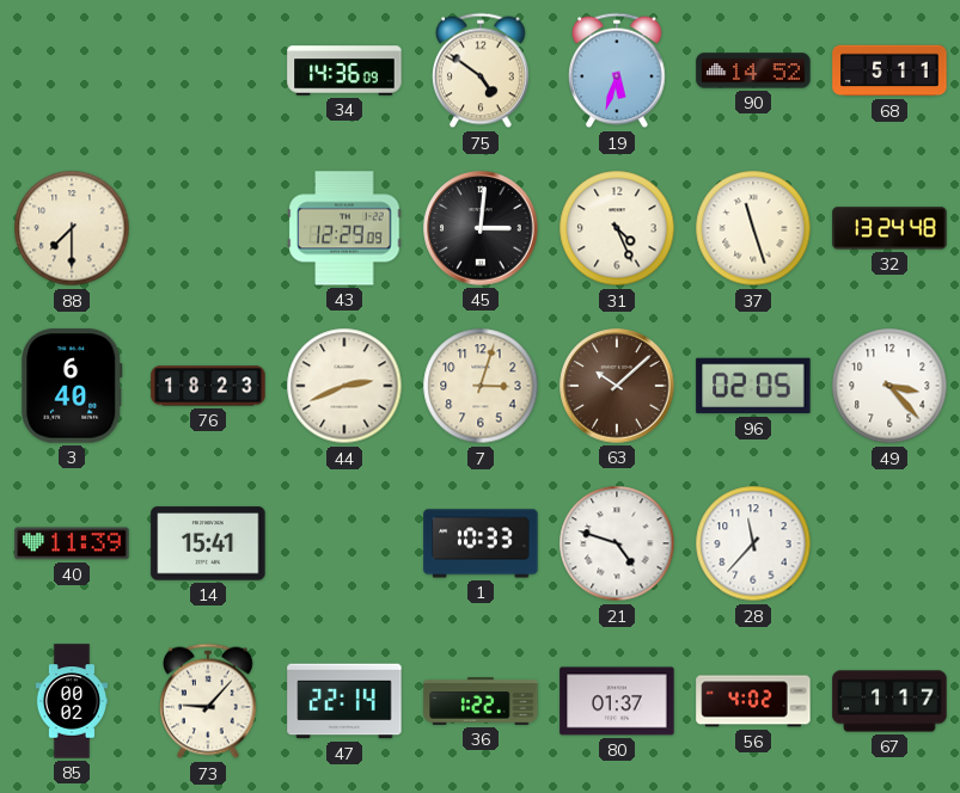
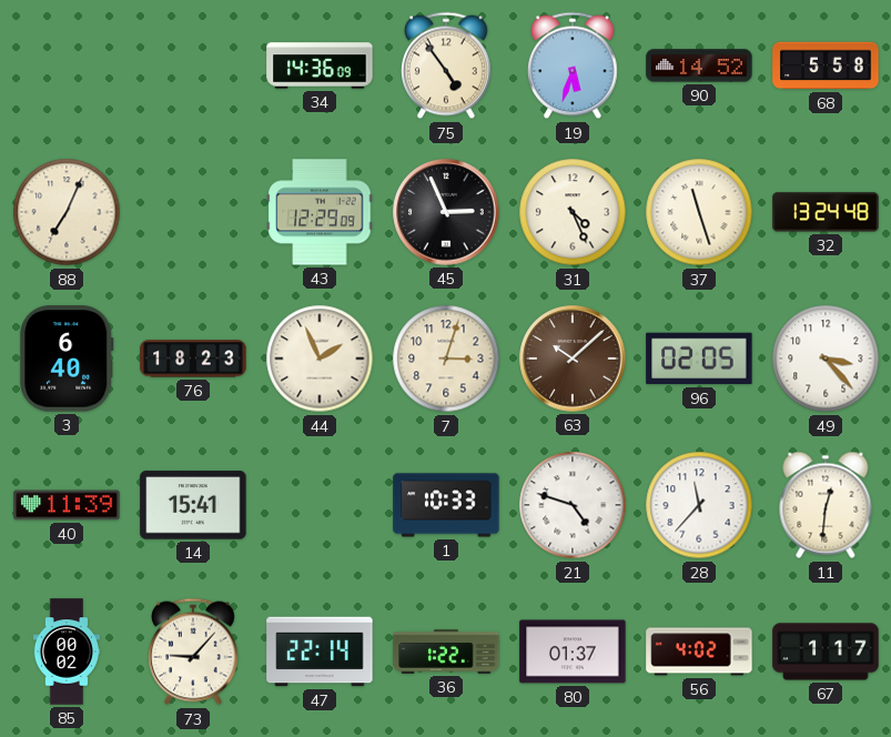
75: 4:51 -> 4:54
68: 5:11 -> 5:58
88: 7:30 -> 7:04
45: 3:01 -> 2:56
44: 2:41 -> 1:56
11: none -> 12:31
